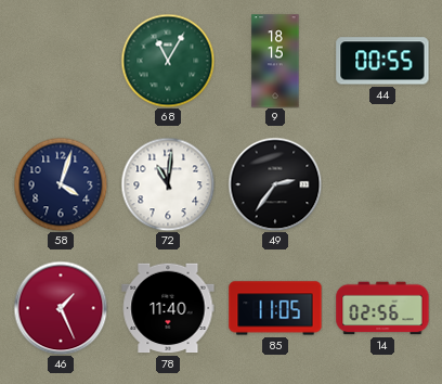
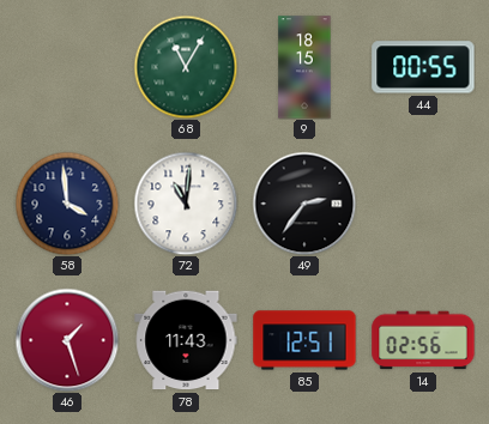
58: 4:03 -> 3:59
46: 1:26 -> 1:27
78: 11:40 -> 11:43
85: 11:05 -> 12:51
